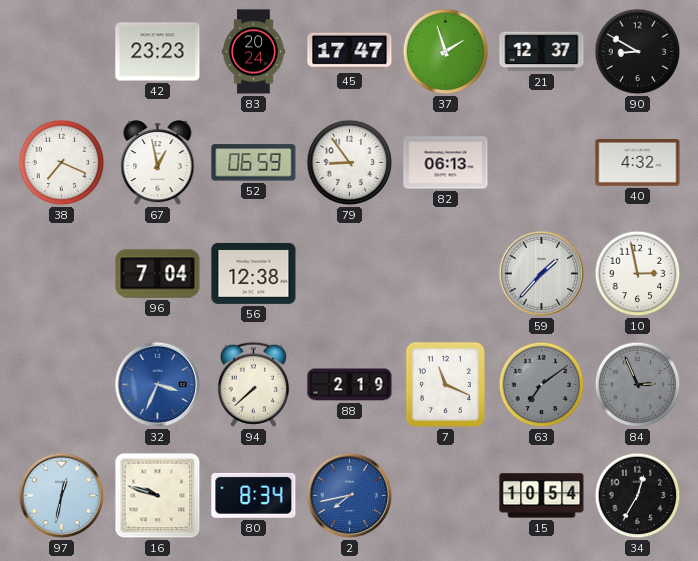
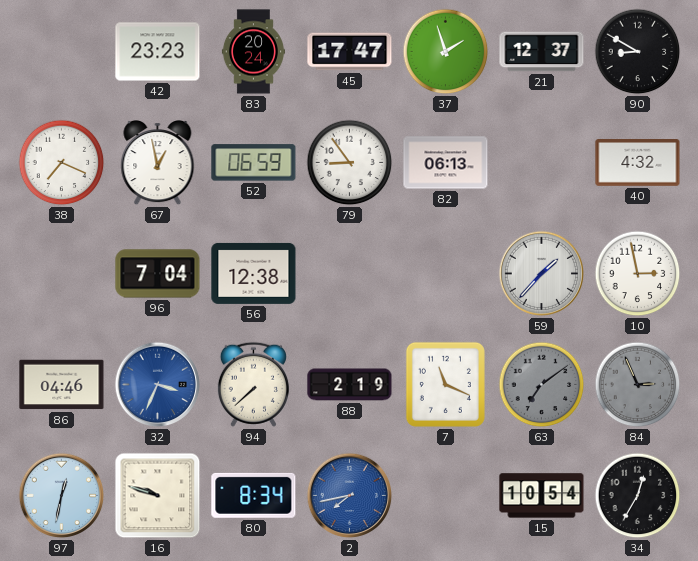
86: none -> 04:46
